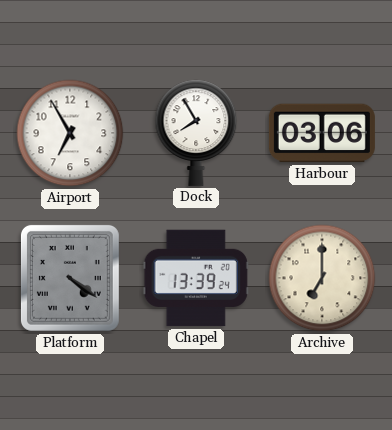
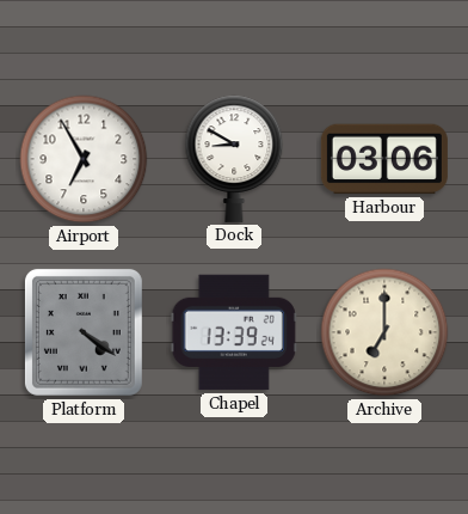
Dock: 7:55 -> 8:50
